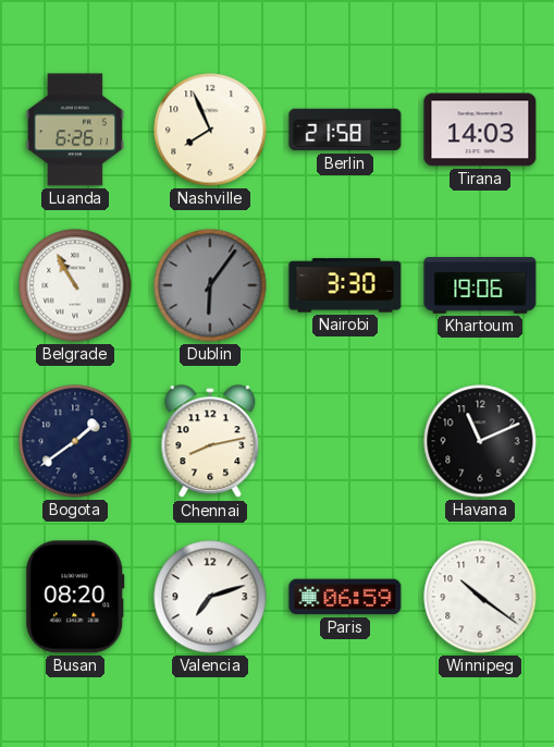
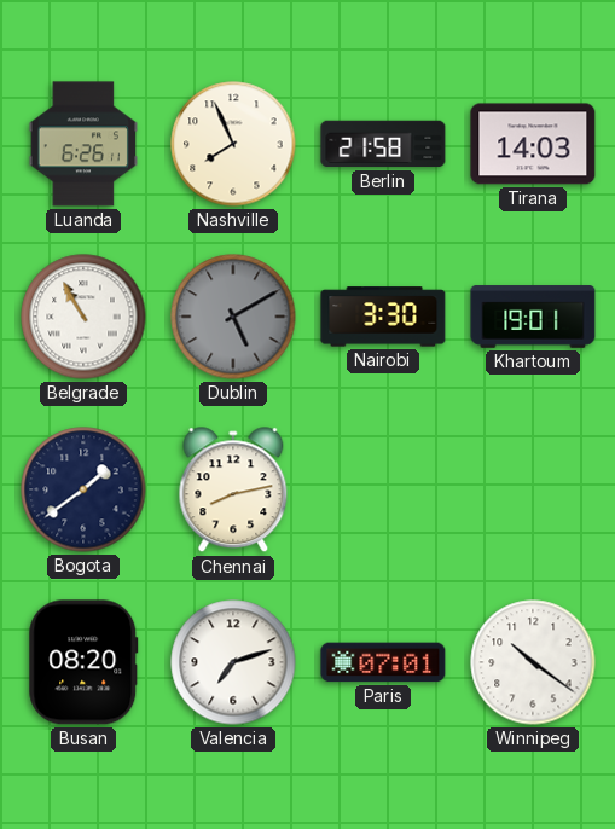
Dublin: 6:06 -> 5:10
Khartoum: 19:06 -> 19:01
Havana: 11:11 -> none
Paris: 06:59 -> 07:01
